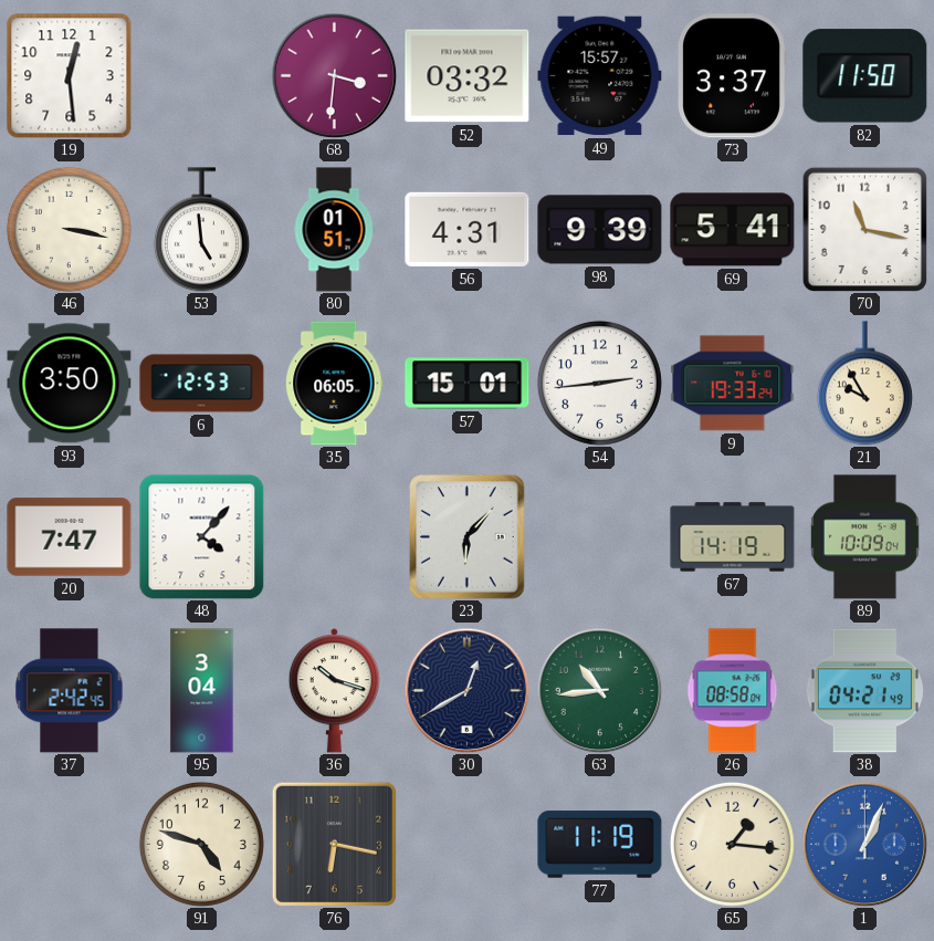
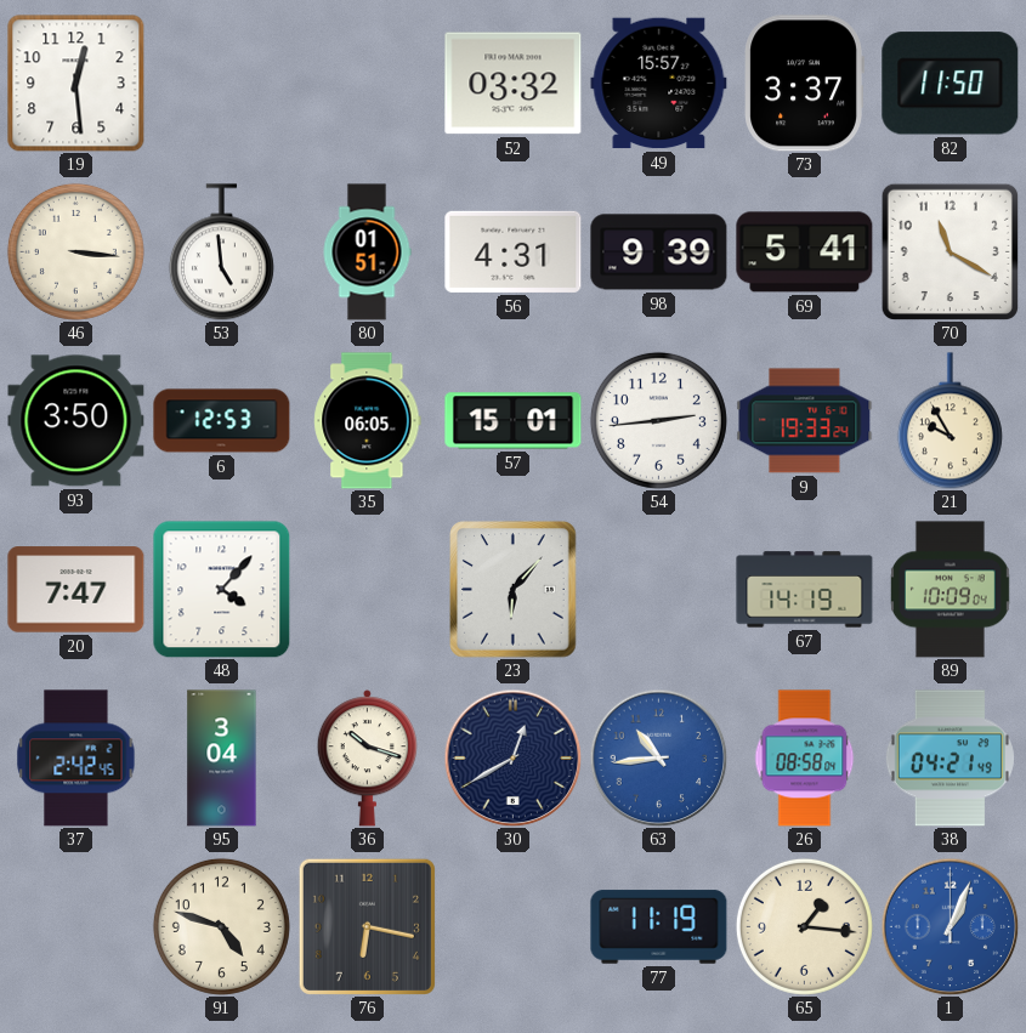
68: 3:31 -> none
46: 3:17 -> 3:16
70: 11:17 -> 11:20
63 dial: green -> blue
